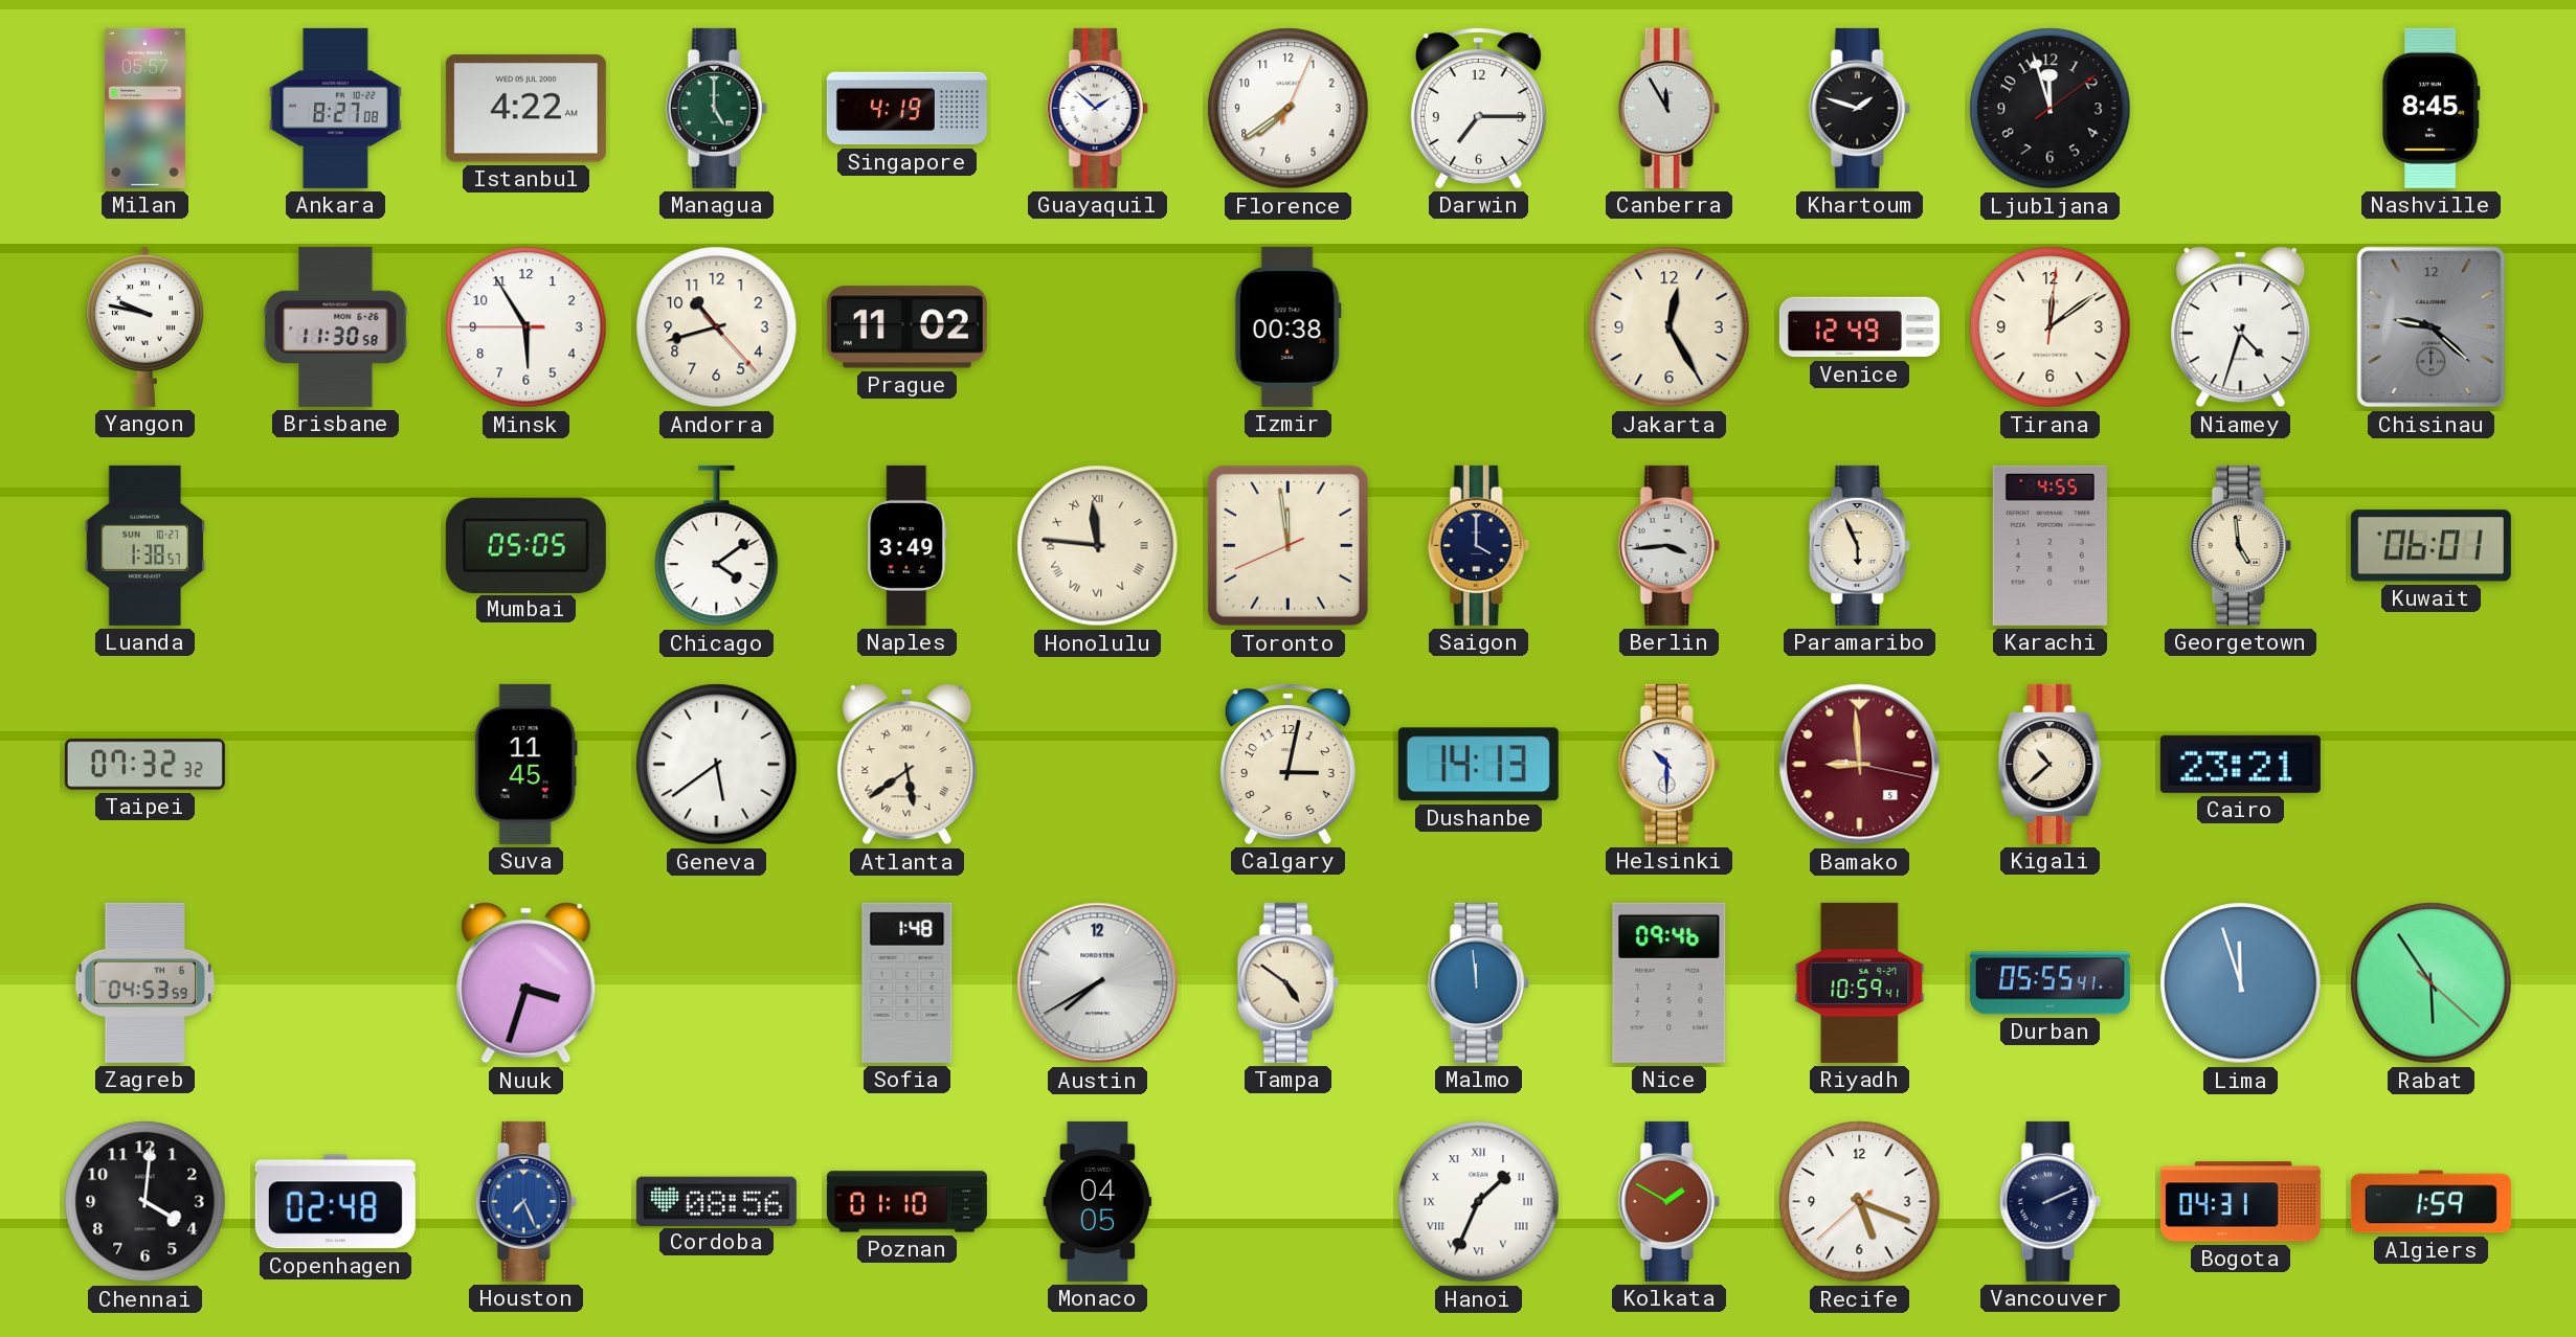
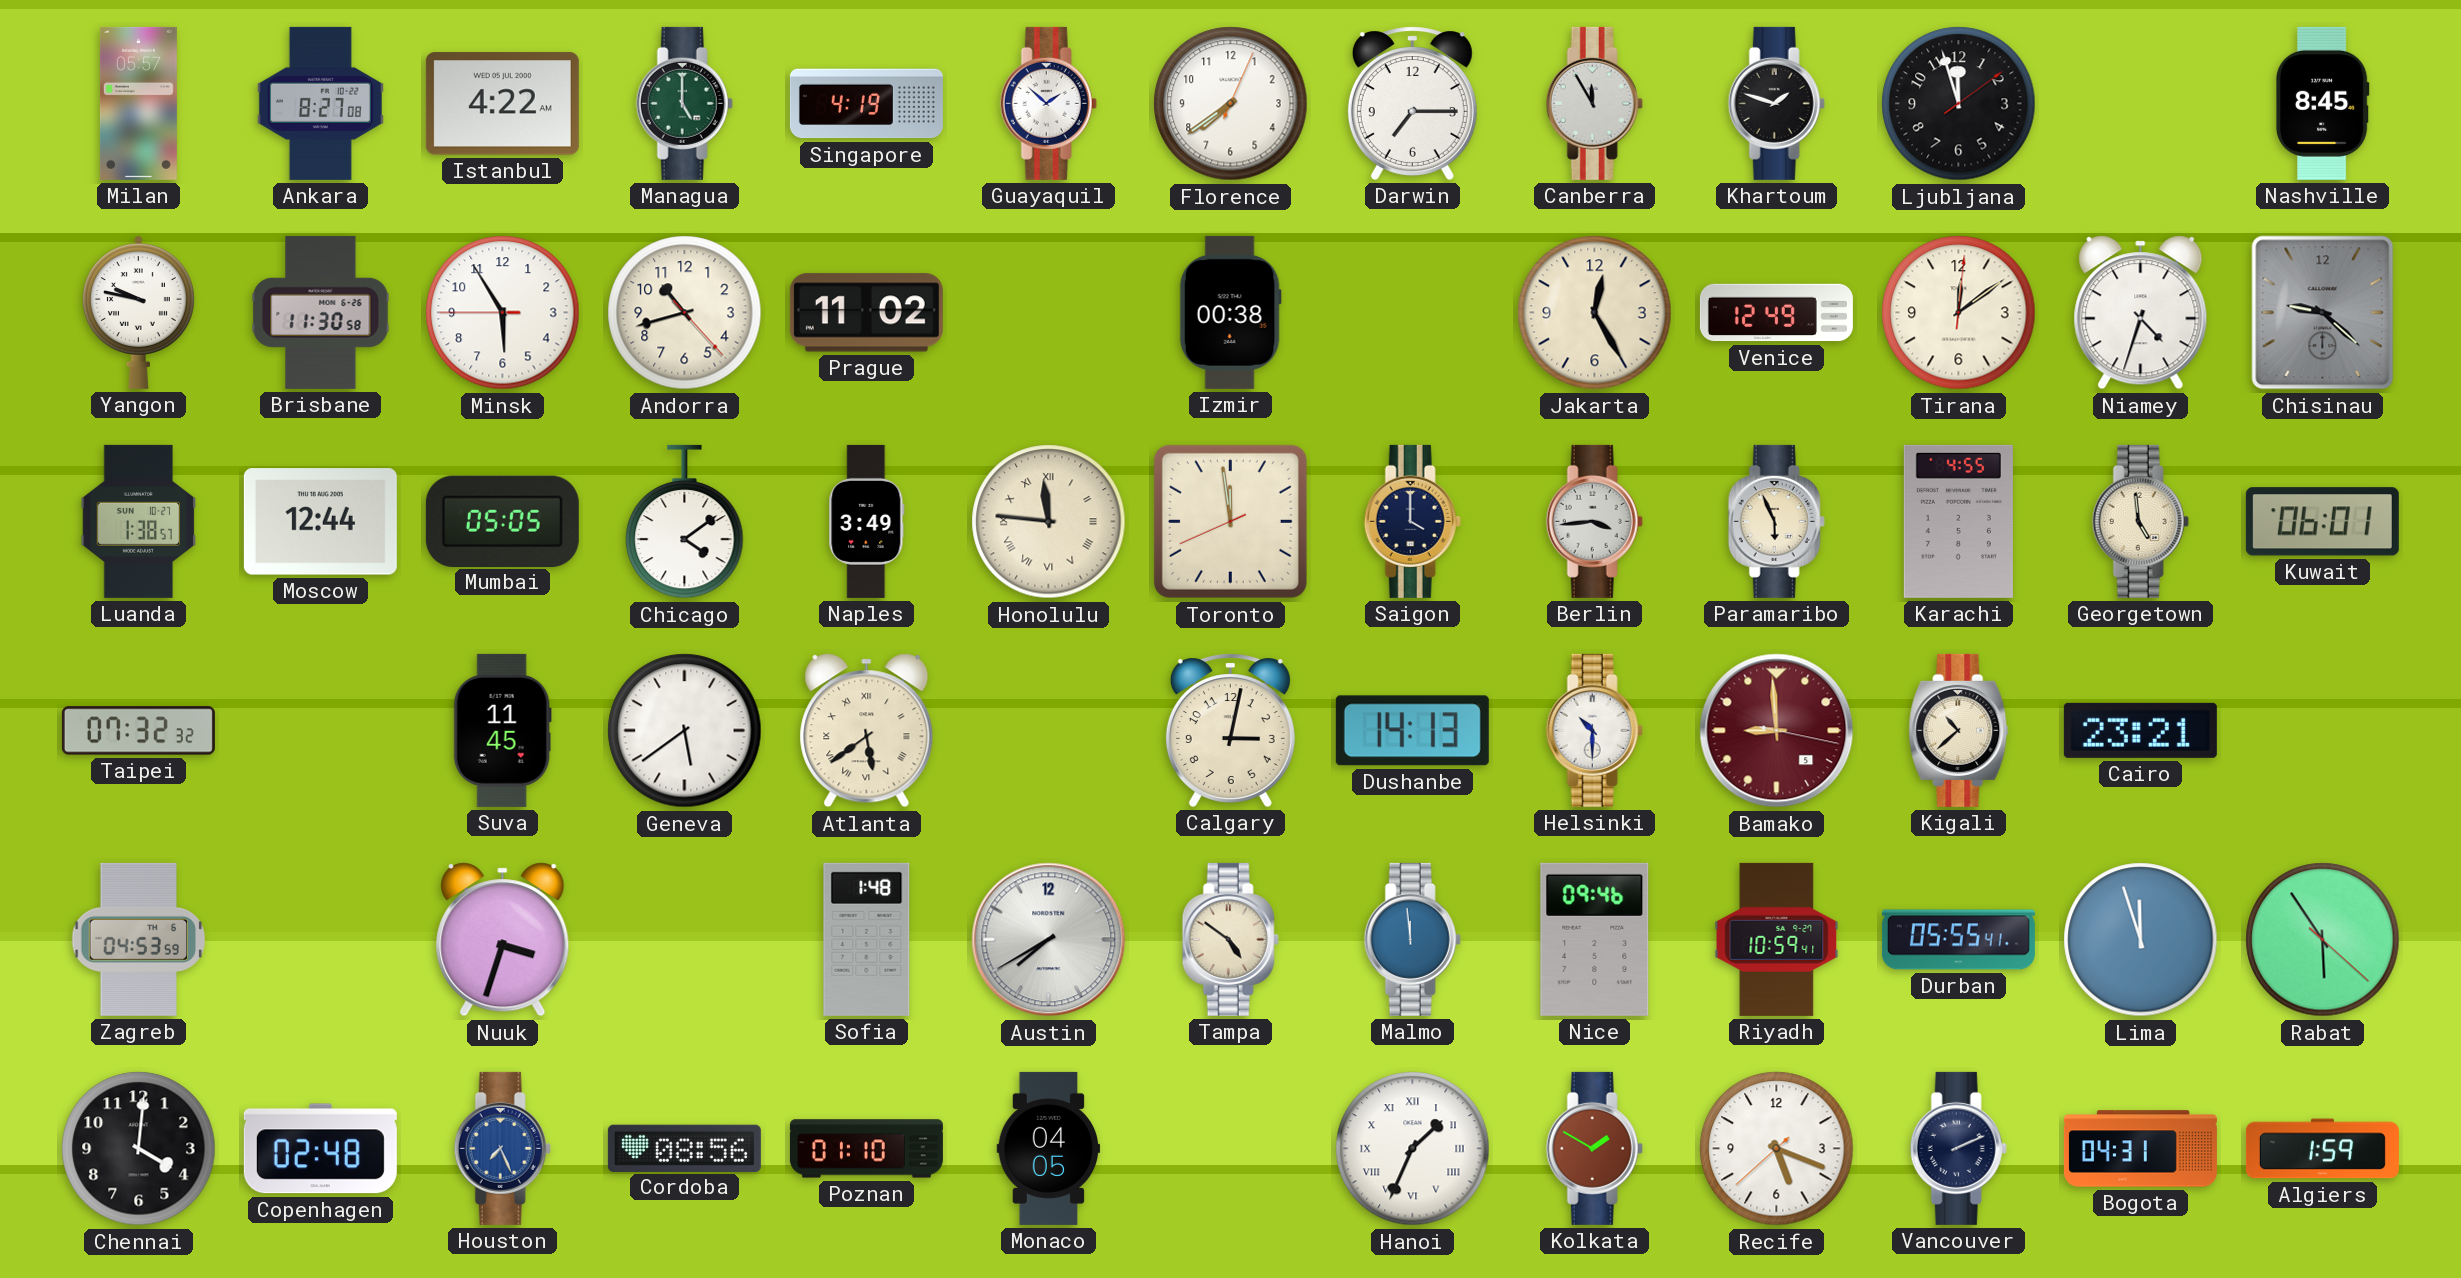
Moscow: none -> 12:44
